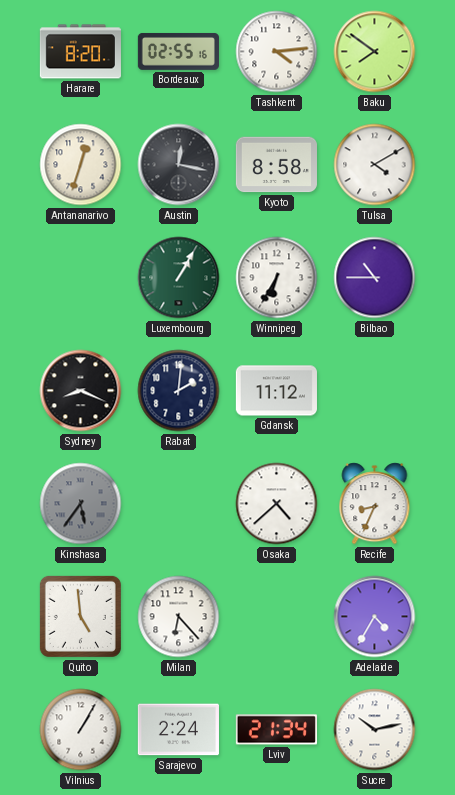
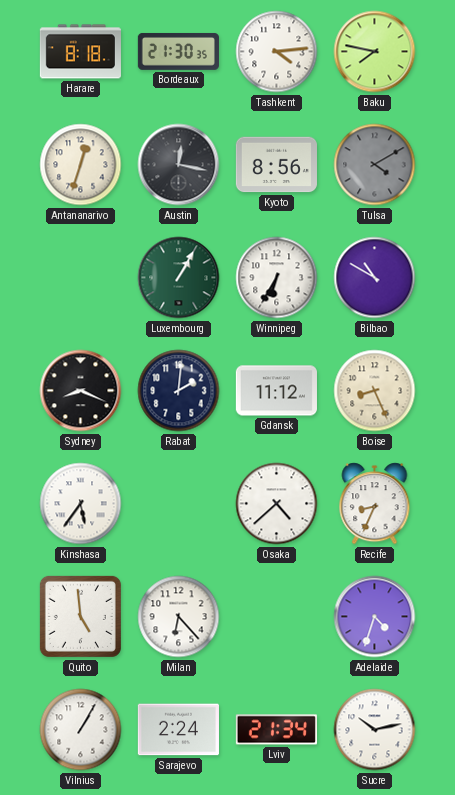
Harare: 8:20 -> 8:18
Bordeaux: 02:55 -> 21:30
Baku: 7:51 -> 7:47
Kyoto: 8:58 -> 8:56
Tulsa dial: white -> grey
Bilbao: 10:45 -> 10:50
Boise: none -> 8:26
Kinshasa dial: grey -> white
Adelaide: 4:35 -> 4:33
